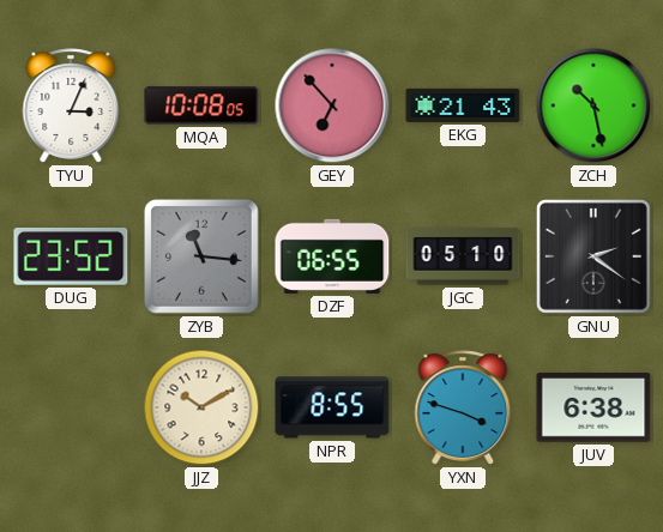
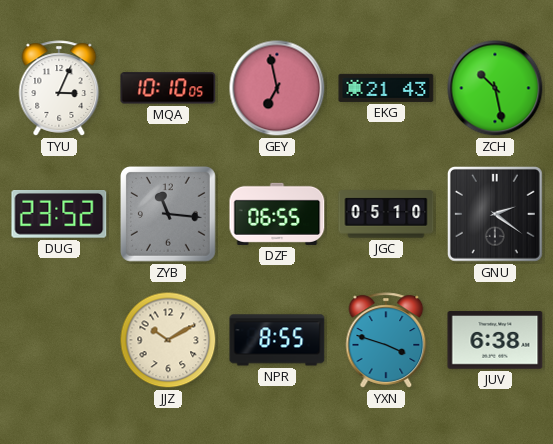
MQA: 10:08 -> 10:10
GEY: 6:53 -> 6:58
